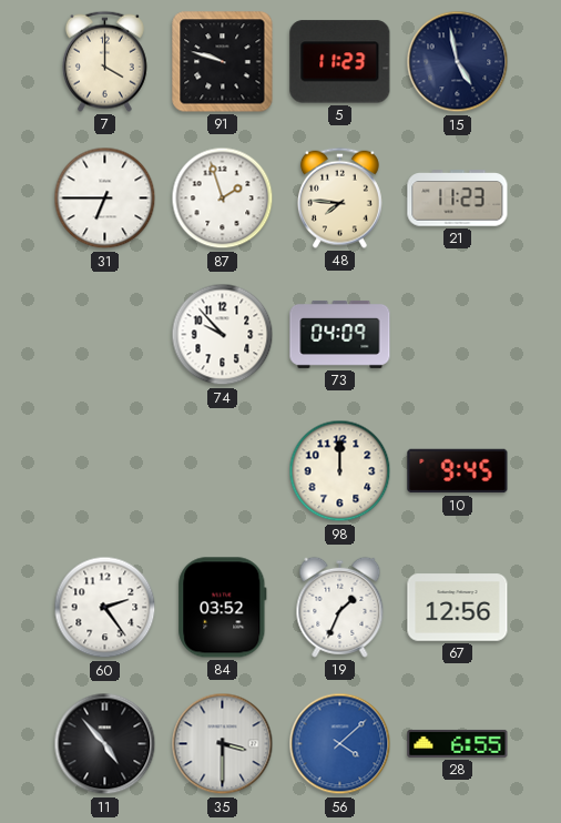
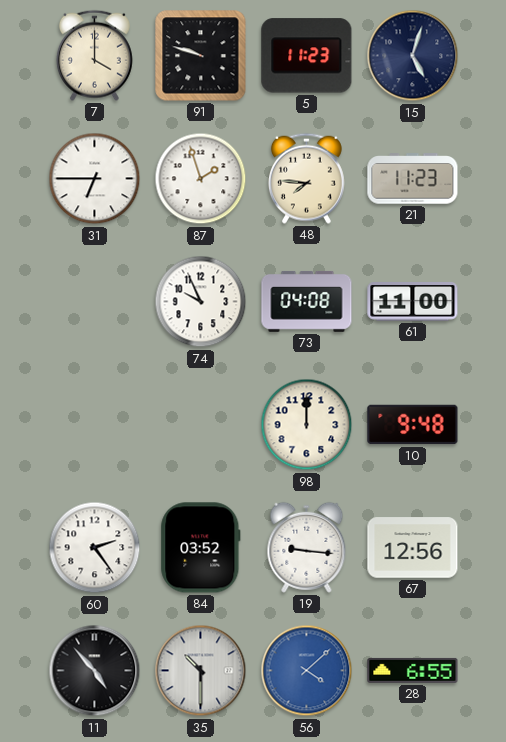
15: 4:58 -> 5:03
74: 9:53 -> 9:56
73: 04:09 -> 04:08
61: none -> 11:00
10: 9:45 -> 9:48
19: 1:34 -> 9:16
35: 3:30 -> 10:30
